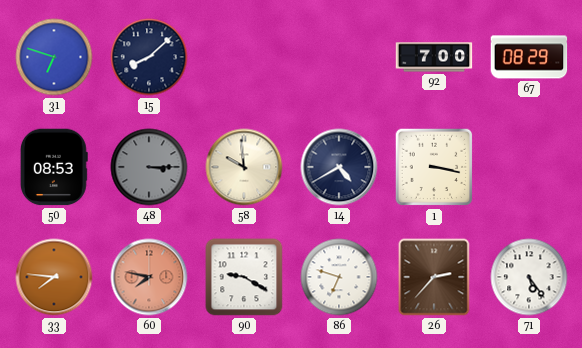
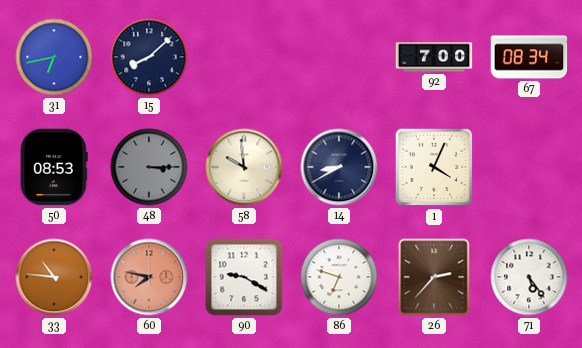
31: 6:48 -> 6:43
67: 08:29 -> 08:34
14: 4:40 -> 8:40
1: 3:17 -> 4:04
33: 7:46 -> 10:46
